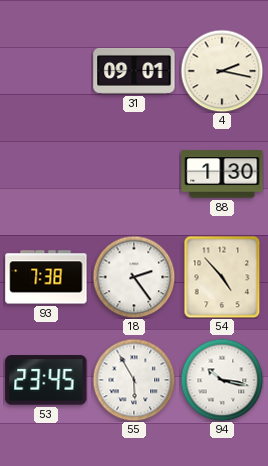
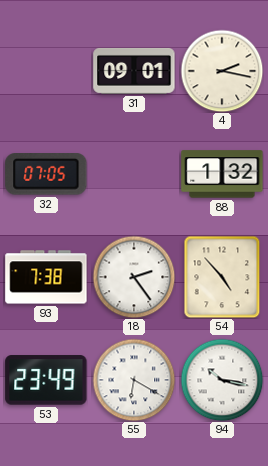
32: none -> 07:05
88: 1:30 -> 1:32
53: 23:45 -> 23:49
55: 5:55 -> 6:20
